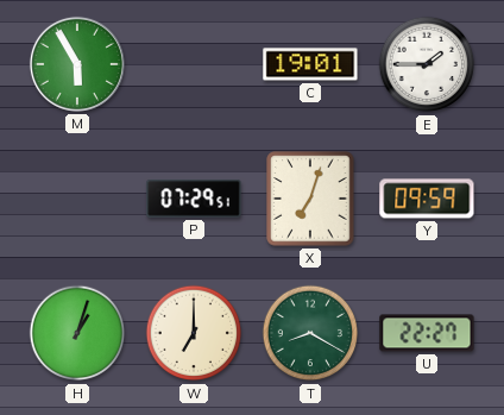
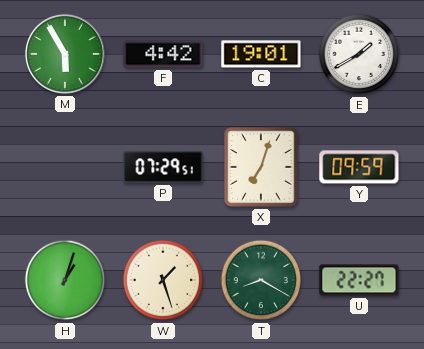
F: none -> 4:42
E: 1:45 -> 1:40
W: 7:00 -> 1:27
